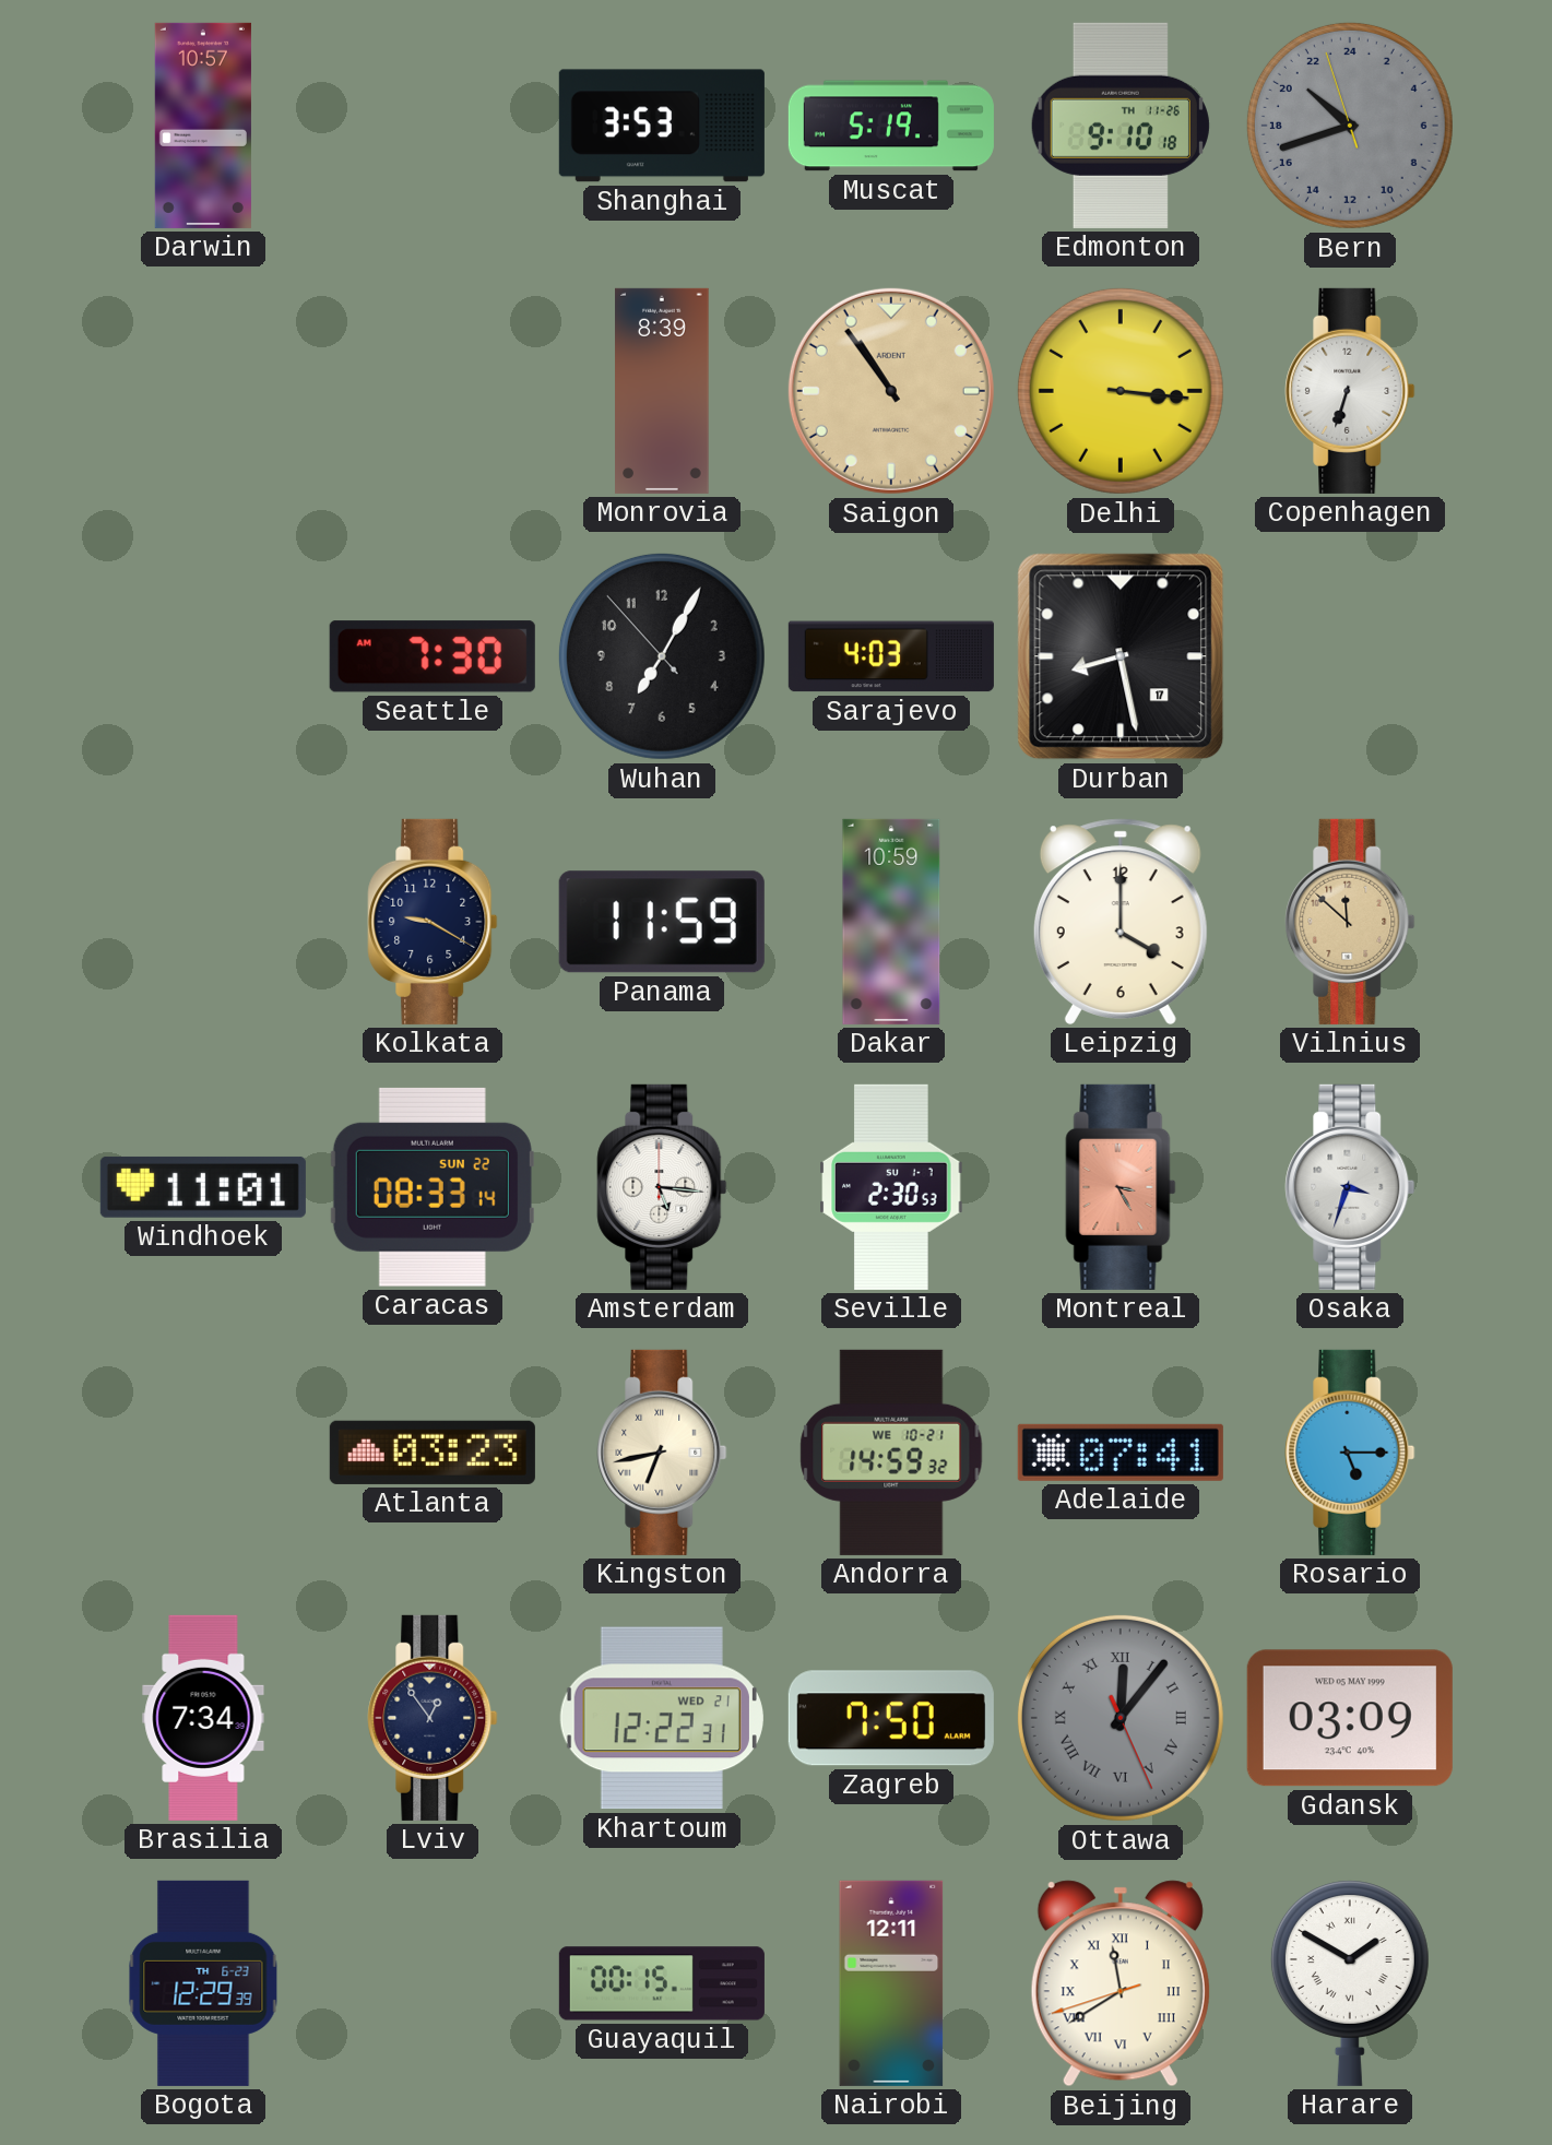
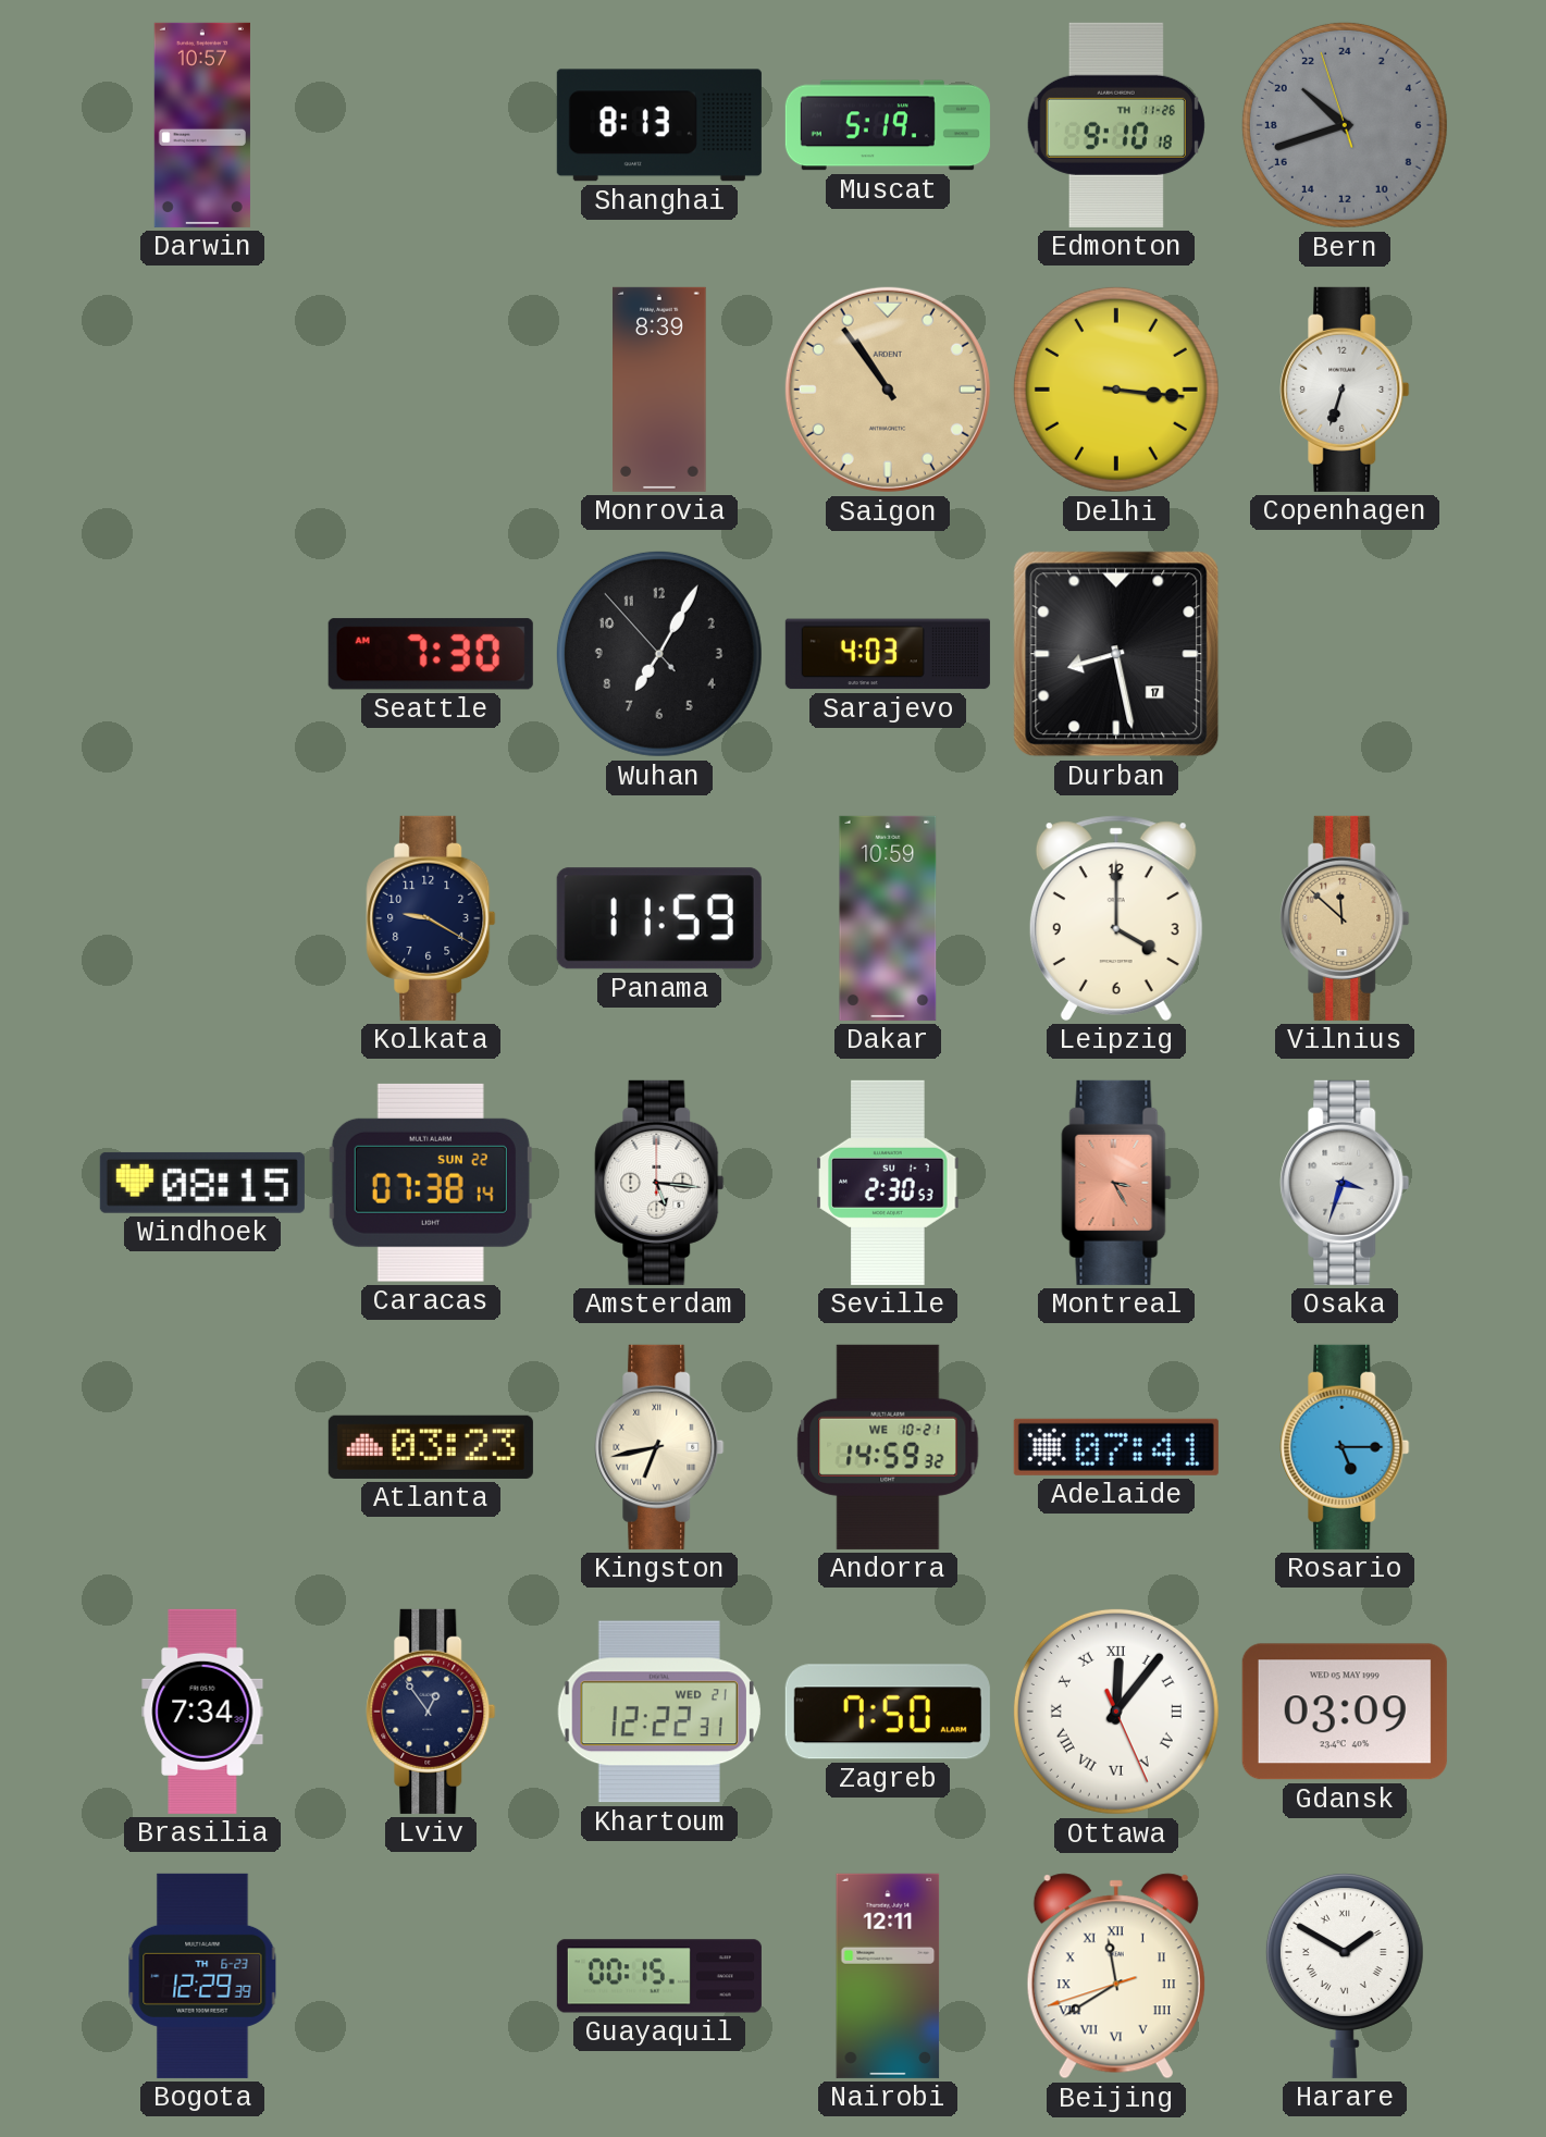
Shanghai: 3:53 -> 8:13
Windhoek: 11:01 -> 08:15
Caracas: 08:33 -> 07:38
Ottawa dial: grey -> white
